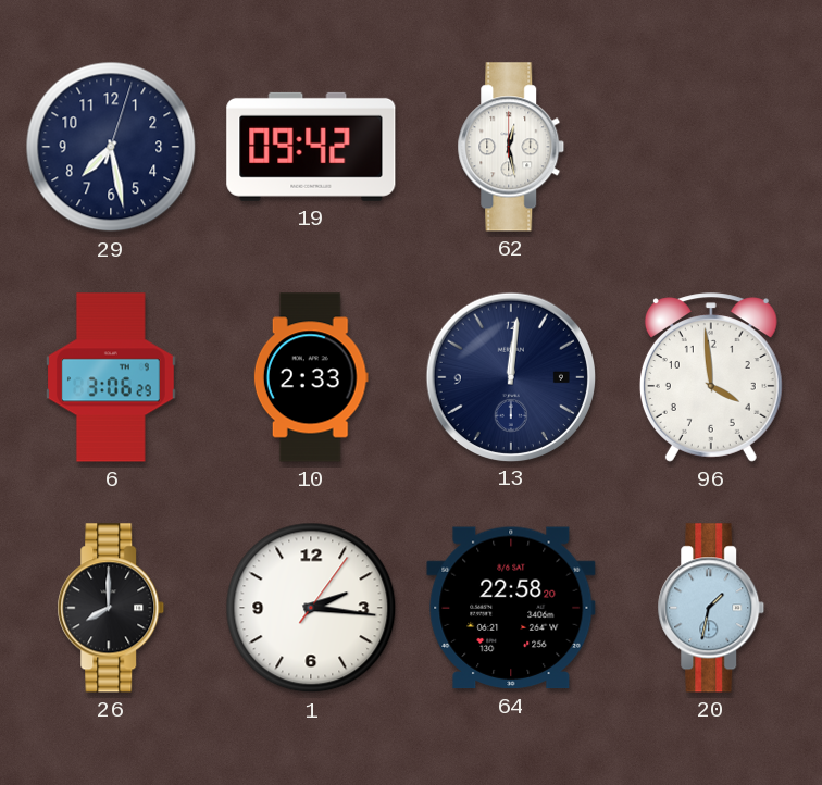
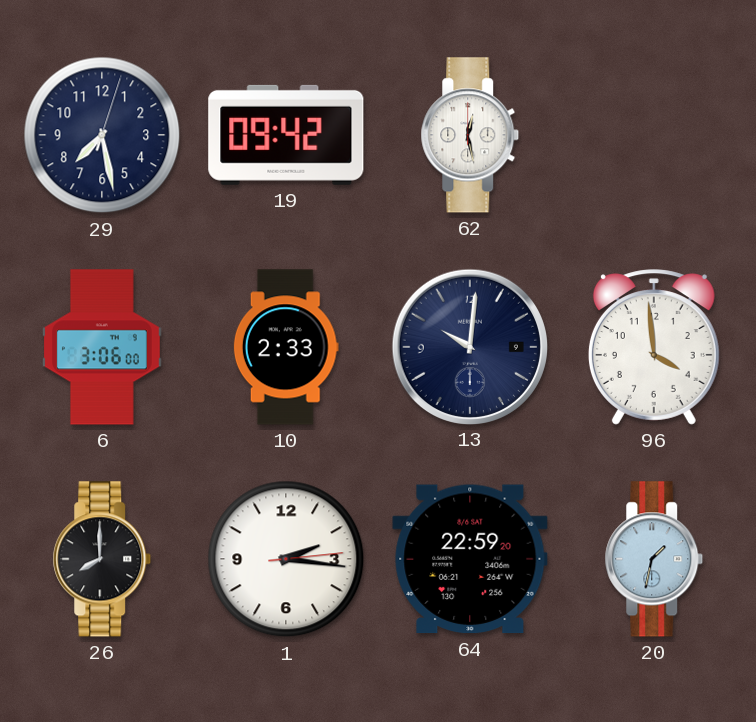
6: 3:06:29 -> 3:06:00
13: 12:01 -> 10:01
1: 2:16:06 -> 2:16:14
64: 22:58 -> 22:59
